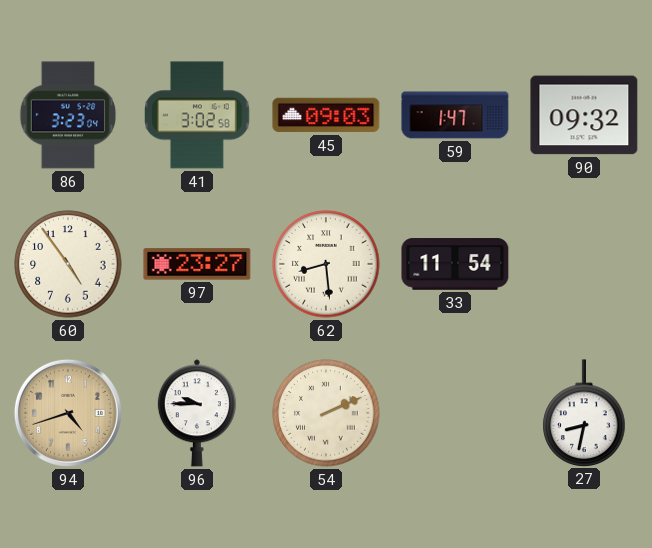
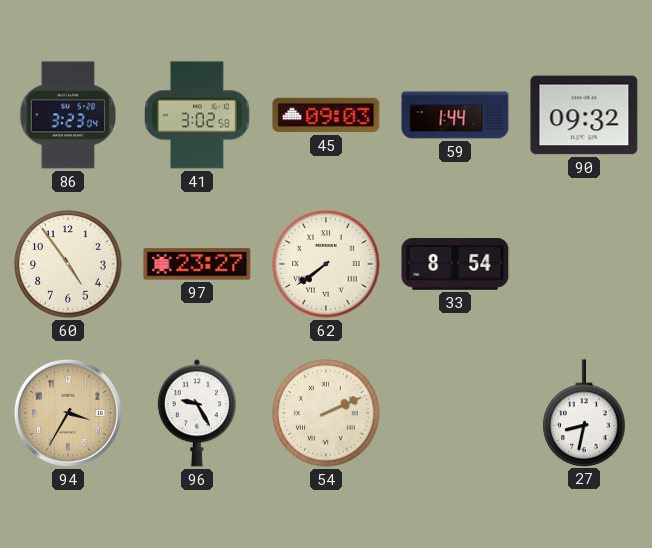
59: 1:47 -> 1:44
62: 8:29 -> 7:39
33: 11:54 -> 8:54
94: 4:42 -> 3:35
96: 9:45 -> 9:25
